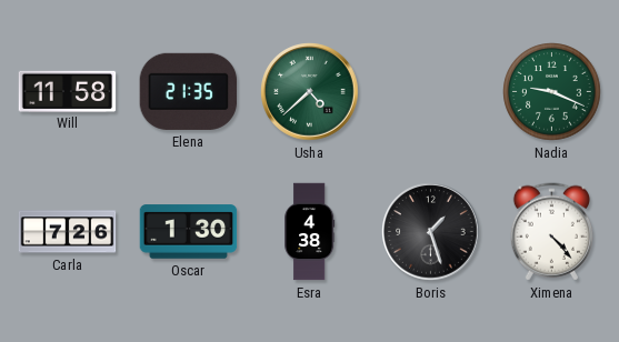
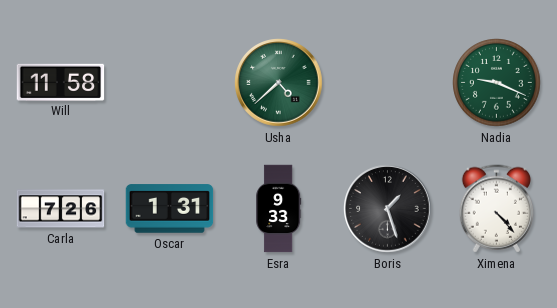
Elena: 21:35 -> none
Oscar: 1:30 -> 1:31
Esra: 4:38 -> 9:33
